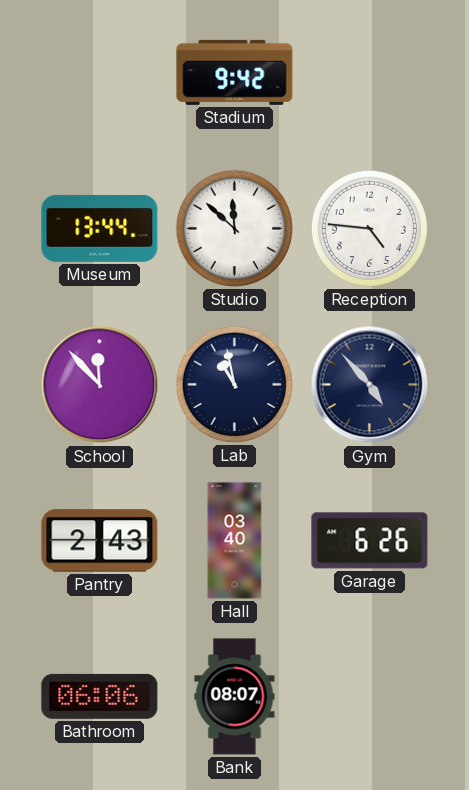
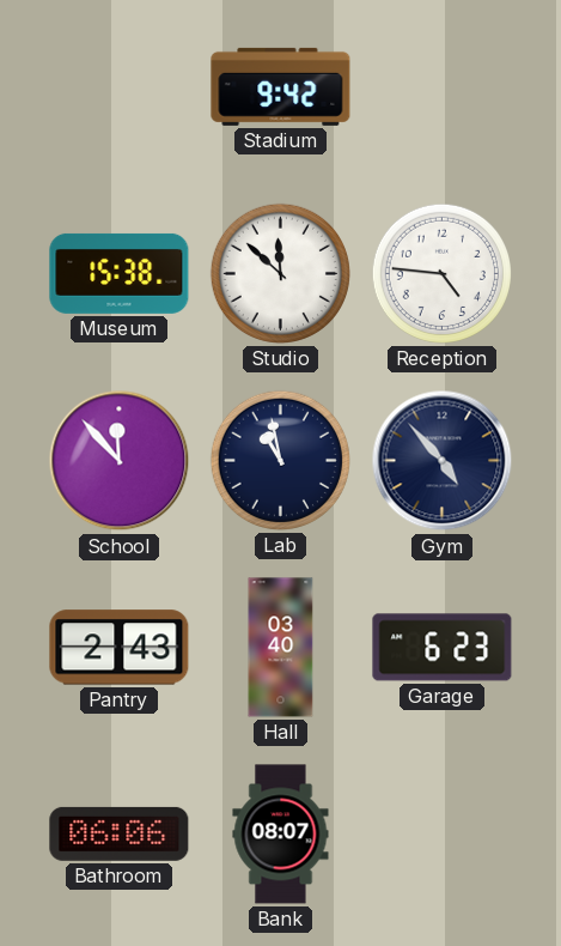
Museum: 13:44 -> 15:38
Garage: 6:26 -> 6:23
